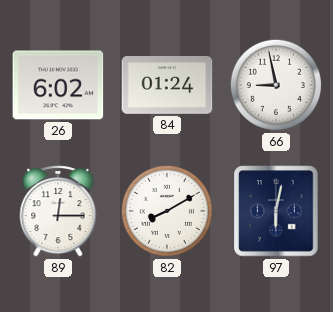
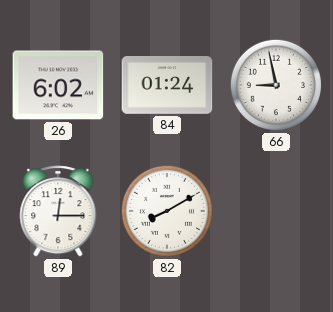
97: 6:02 -> none
